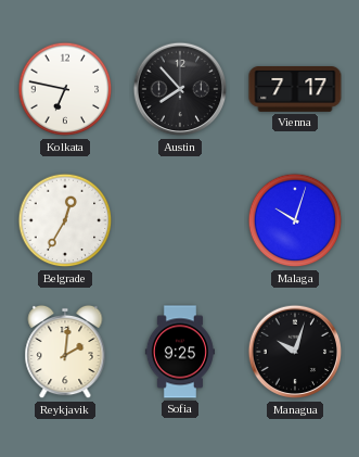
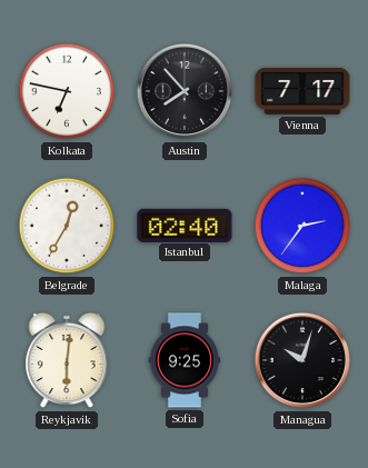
Istanbul: none -> 02:40
Malaga: 10:03 -> 2:36
Reykjavik: 2:01 -> 6:01
